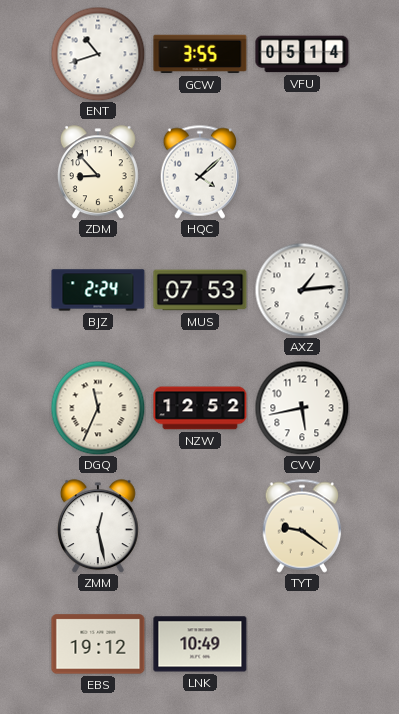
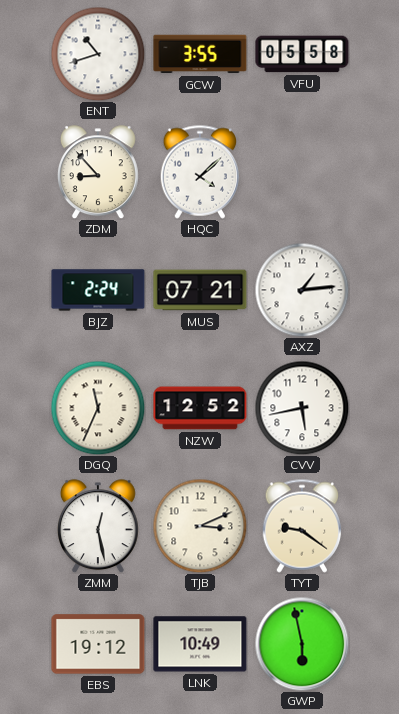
VFU: 05:14 -> 05:58
MUS: 07:53 -> 07:21
TJB: none -> 3:11
GWP: none -> 5:58
